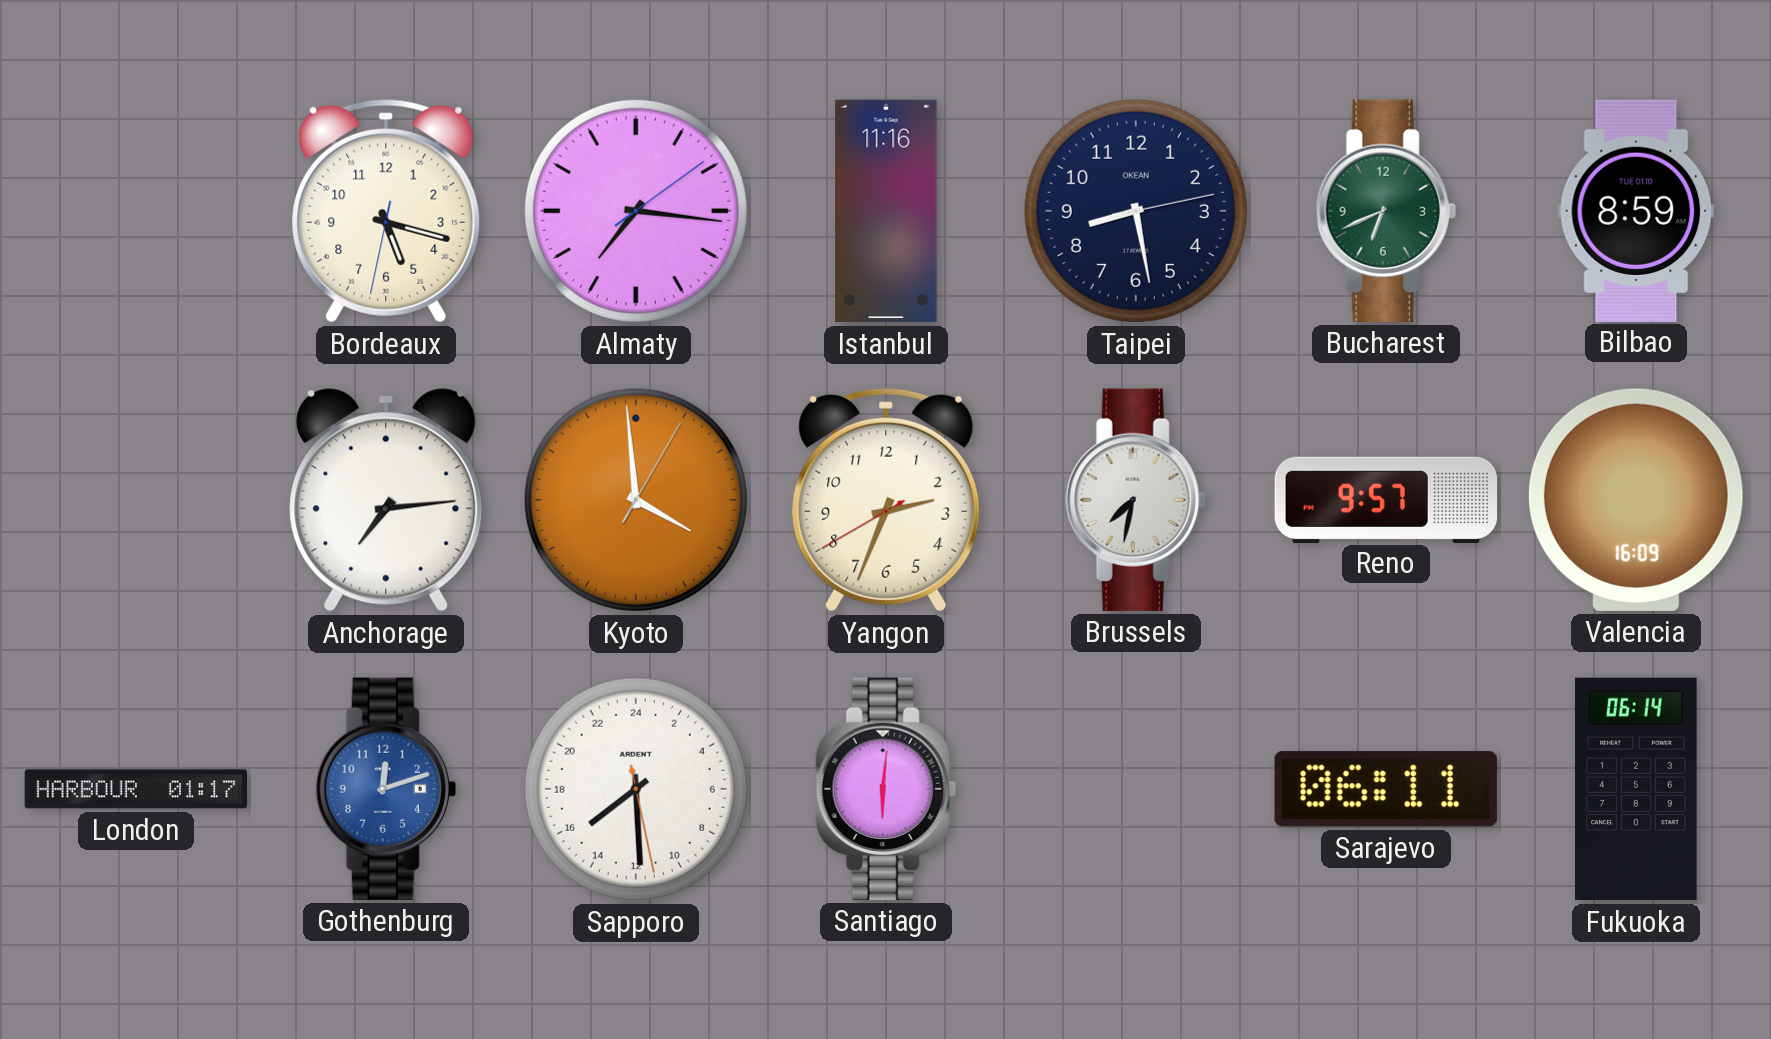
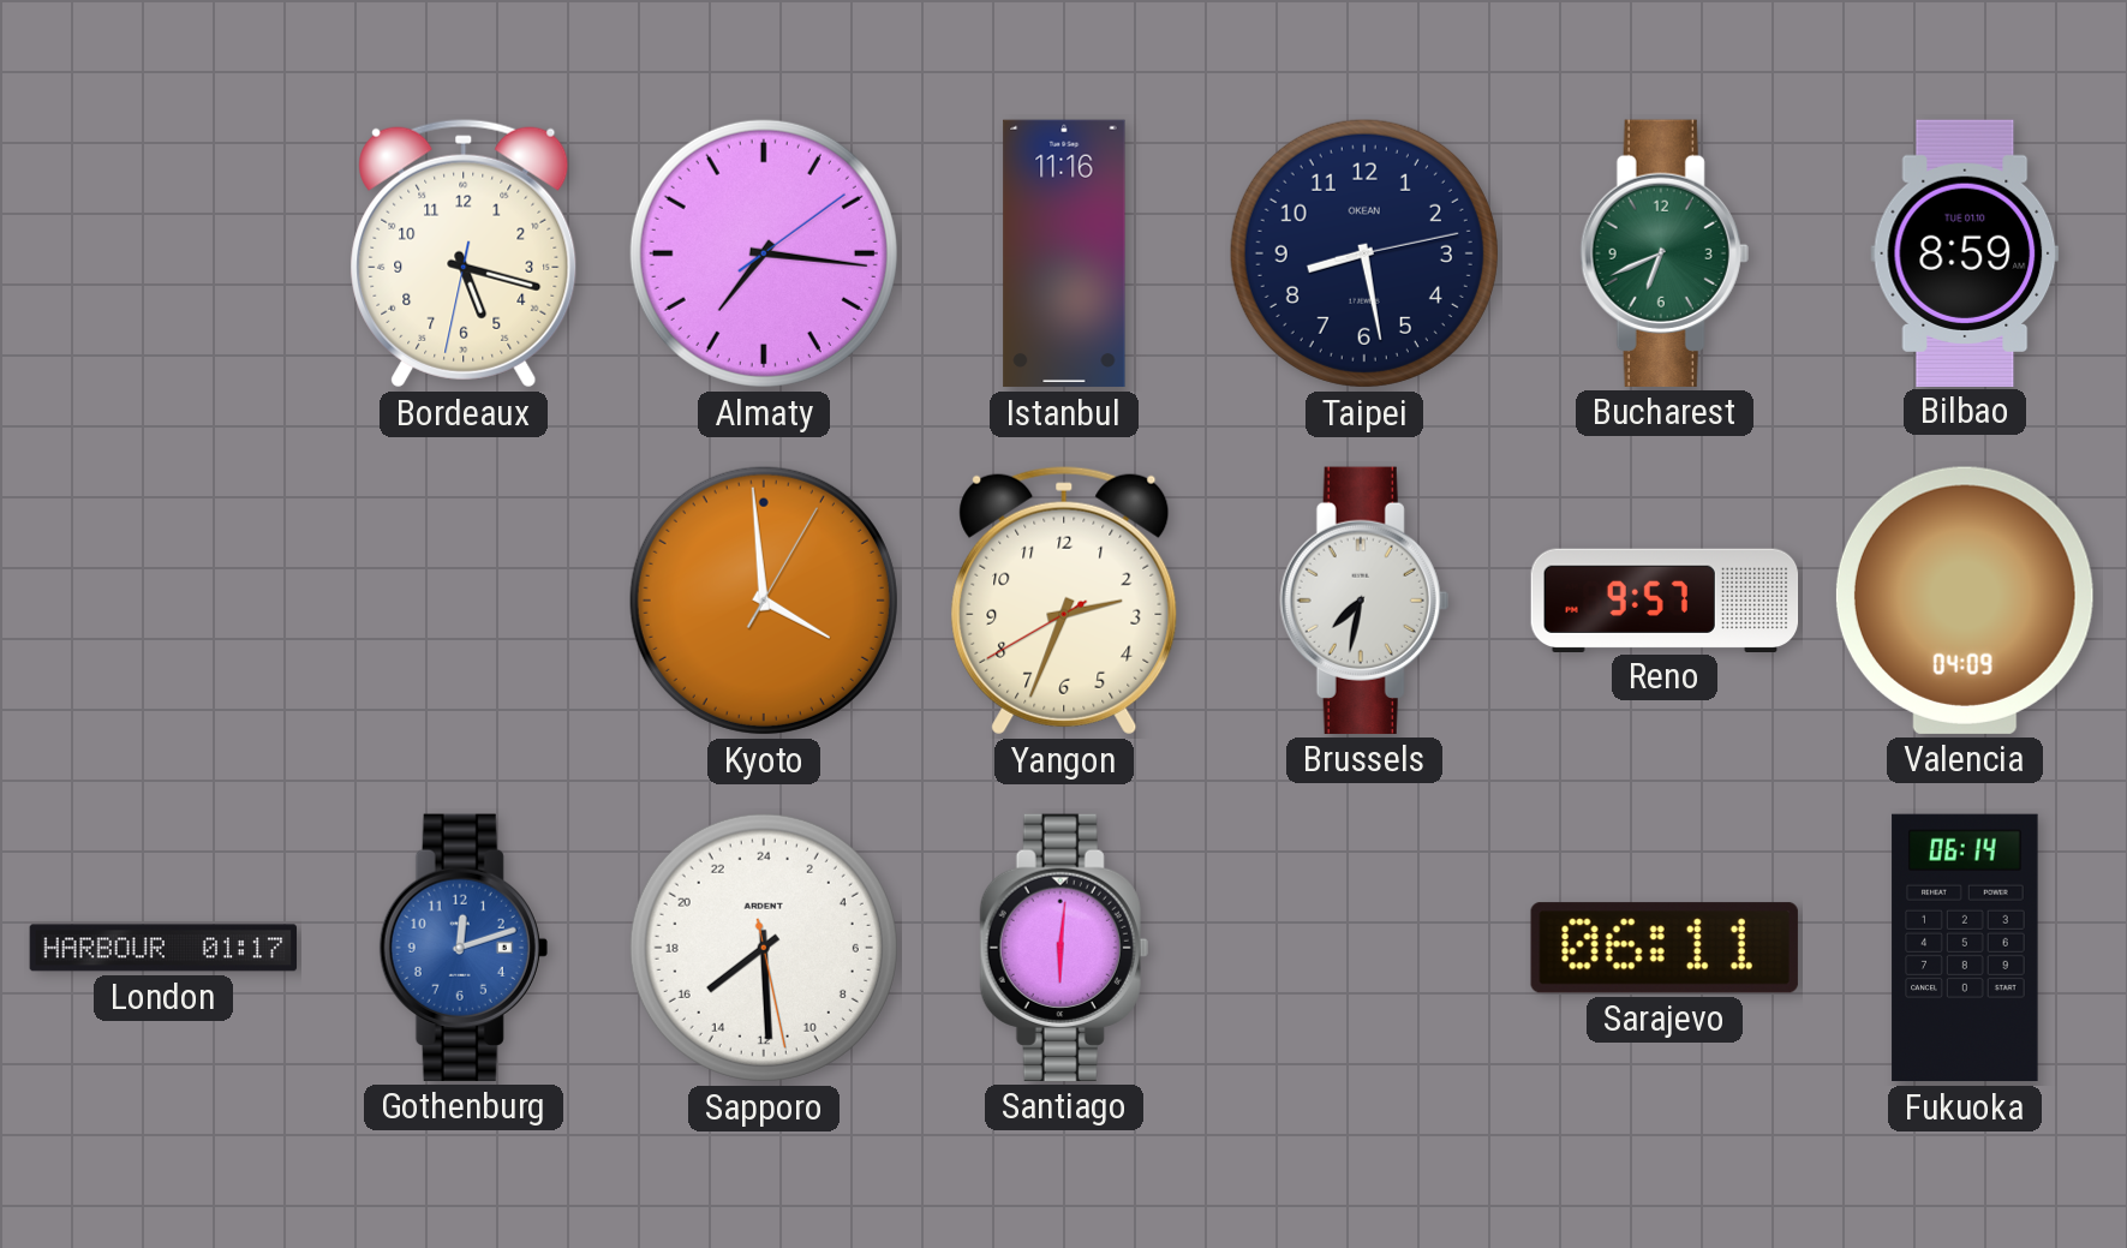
Anchorage: 7:14 -> none
Valencia: 16:09 -> 04:09
